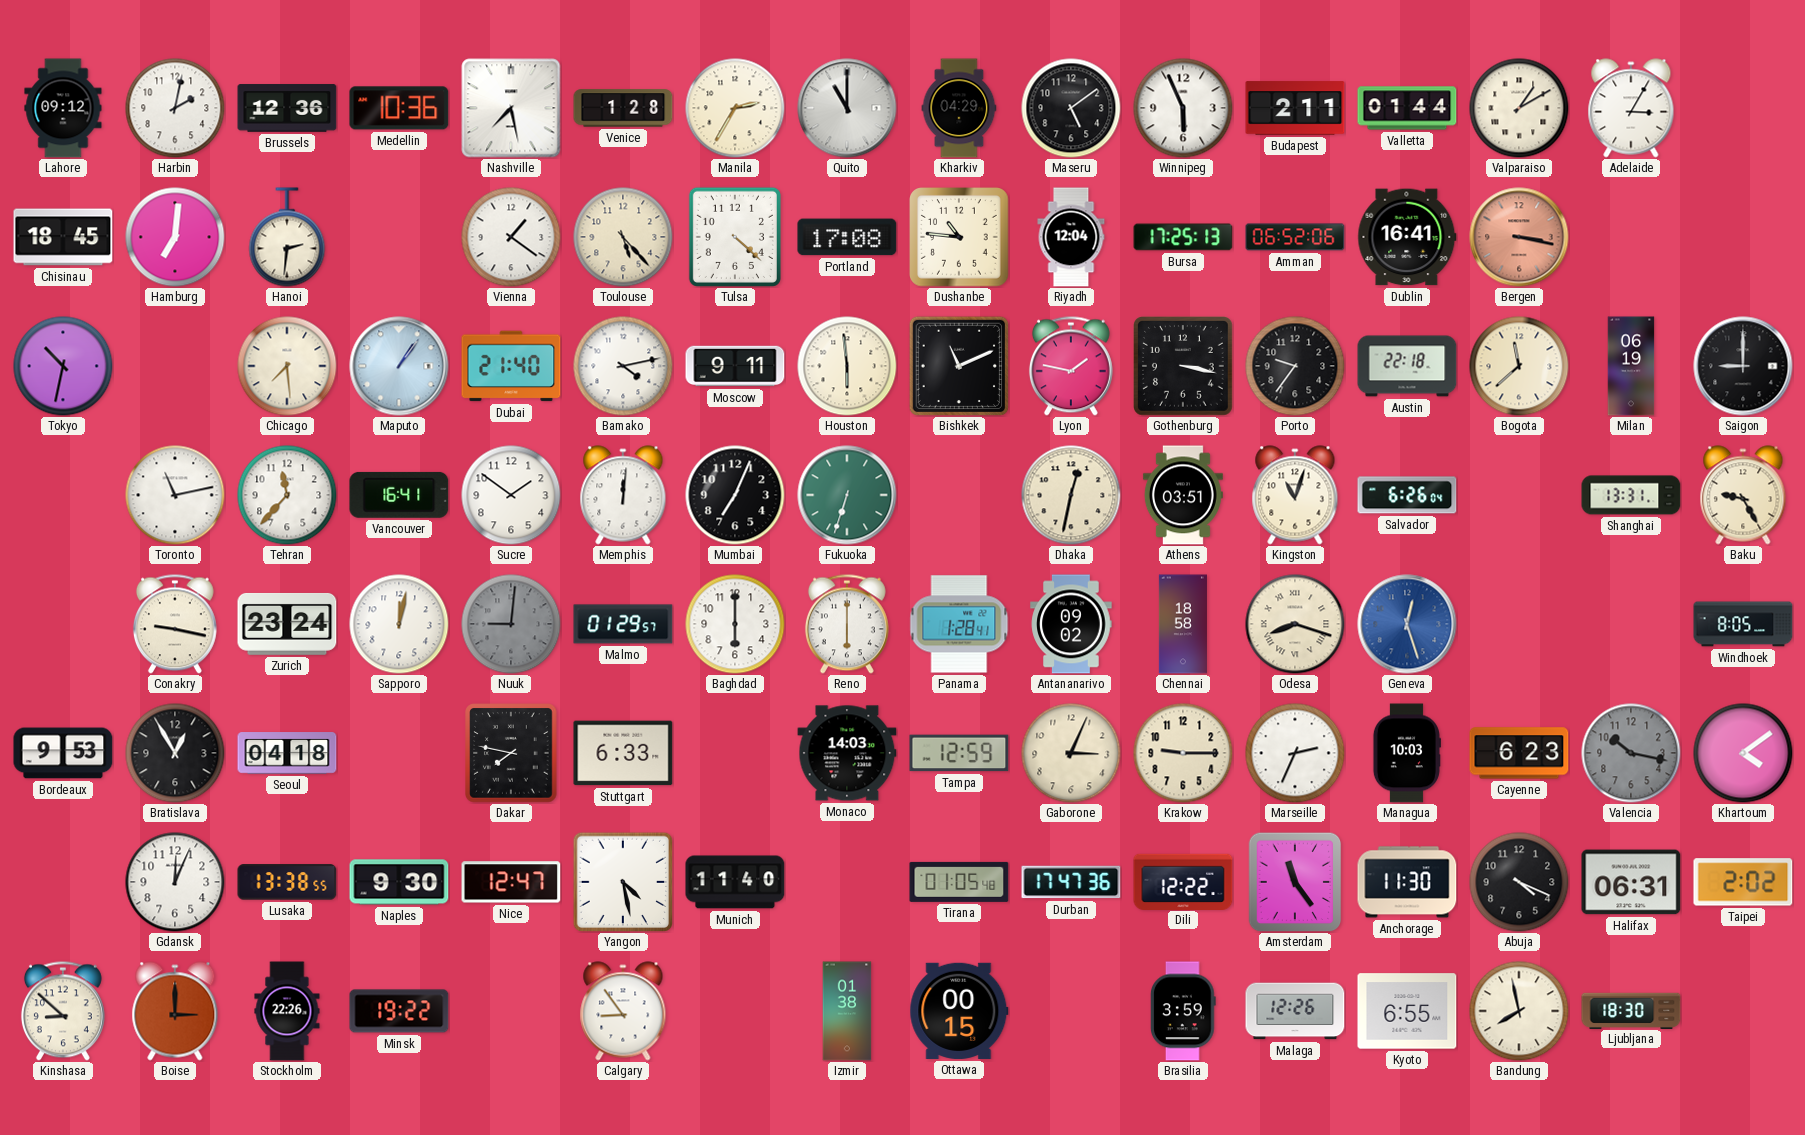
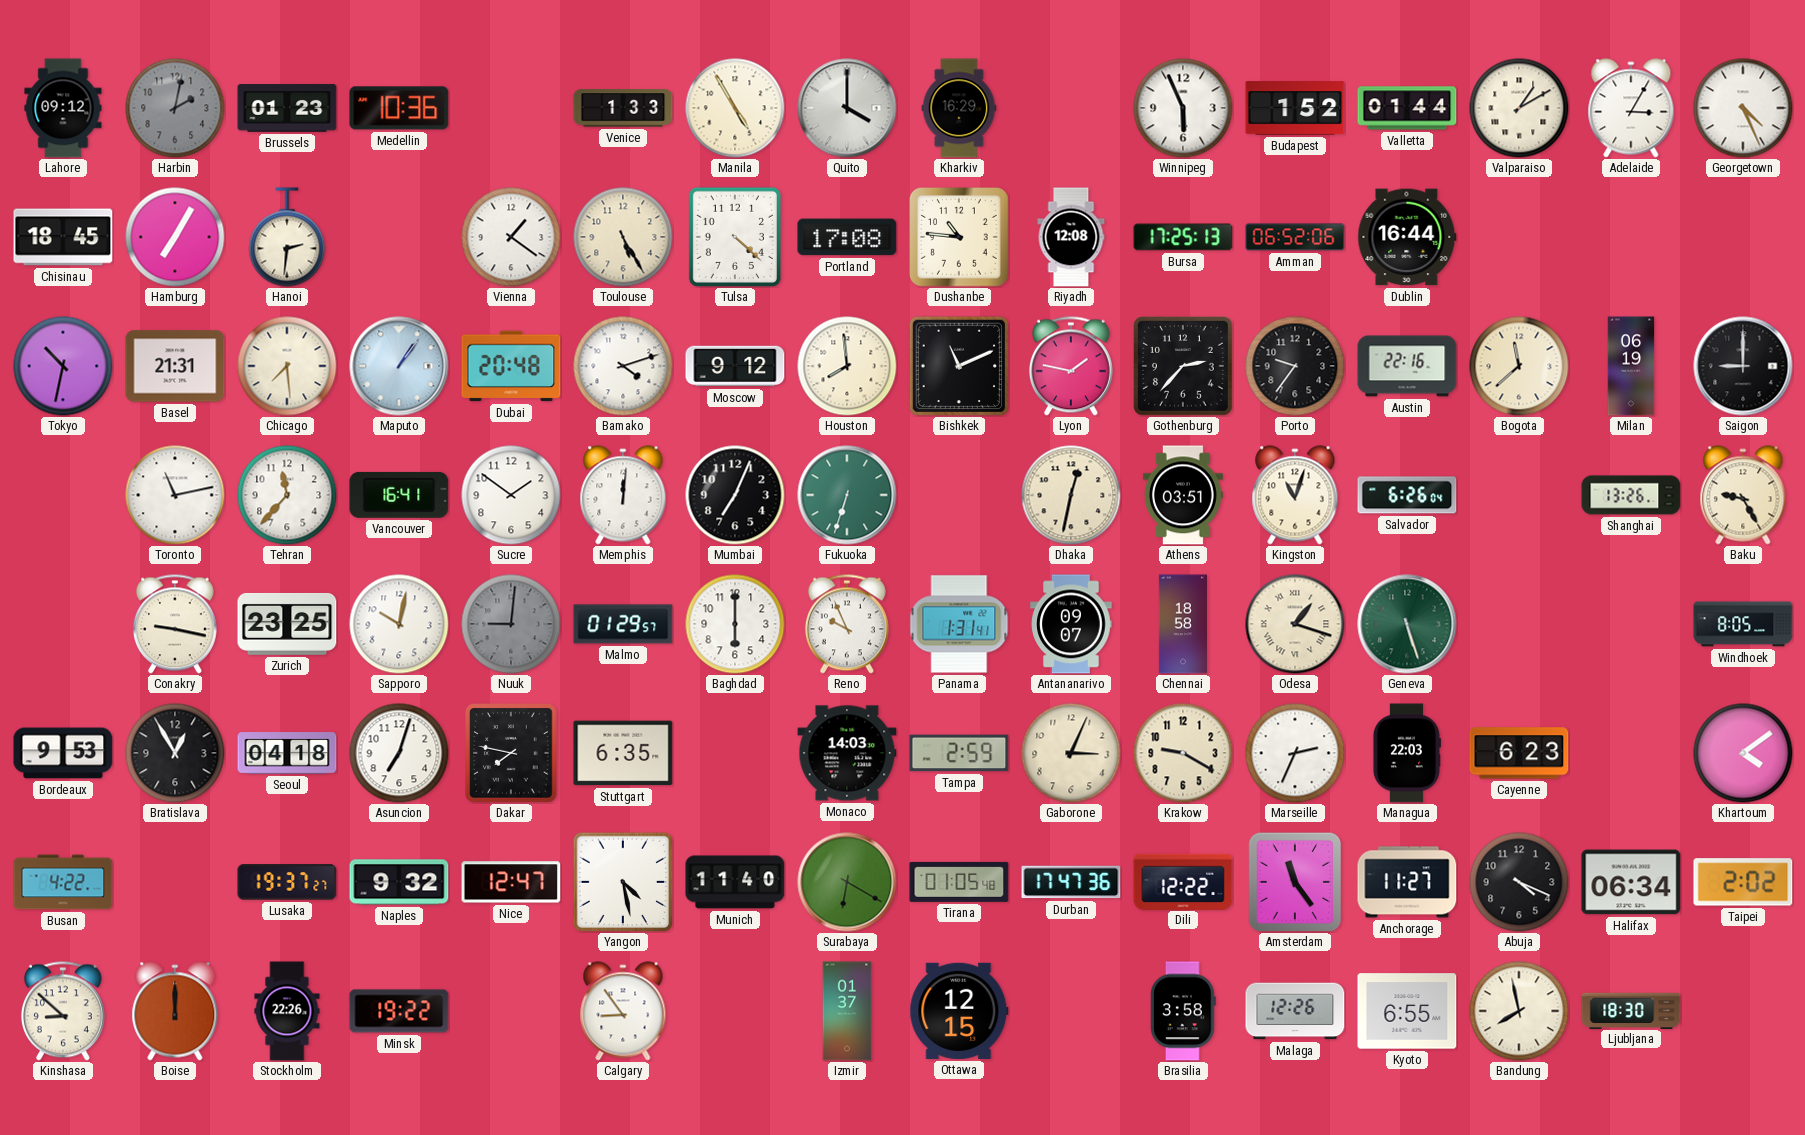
Harbin dial: white -> grey
Brussels: 12:36 -> 01:23
Nashville: 7:28 -> none
Venice: 1:28 -> 1:33
Manila: 2:35 -> 4:55
Quito: 11:00 -> 4:00
Kharkiv: 04:29 -> 16:29
Maseru: 5:09 -> none
Budapest: 2:11 -> 1:52
Georgetown: none -> 4:26
Hamburg: 7:01 -> 7:05
Toulouse: 5:23 -> 5:25
Riyadh: 12:04 -> 12:08
Dublin: 16:41 -> 16:44
Bergen: 3:17 -> none
Basel: none -> 21:31
Dubai: 21:40 -> 20:48
Bamako: 4:13 -> 4:12
Moscow: 9:11 -> 9:12
Houston: 5:59 -> 7:59
Gothenburg: 3:17 -> 2:37
Austin: 22:18 -> 22:16
Shanghai: 13:31 -> 13:26
Zurich: 23:24 -> 23:25
Sapporo: 12:02 -> 10:02
Reno: 6:00 -> 9:56
Panama: 1:28 -> 1:31
Antananarivo: 09:02 -> 09:07
Odesa: 8:18 -> 1:18
Geneva: 12:27 -> 5:27
Geneva dial: blue -> green
Asuncion: none -> 7:03
Stuttgart: 6:33 -> 6:35
Tampa: 12:59 -> 2:59
Krakow: 9:15 -> 9:20
Managua: 10:03 -> 22:03
Valencia: 10:17 -> none
Busan: none -> 4:22
Gdansk: 12:04 -> none
Lusaka: 13:38 -> 19:37
Naples: 9:30 -> 9:32
Surabaya: none -> 6:20
Anchorage: 11:30 -> 11:27
Halifax: 06:31 -> 06:34
Boise: 3:00 -> 12:00
Izmir: 01:38 -> 01:37
Ottawa: 00:15 -> 12:15
Brasilia: 3:59 -> 3:58
